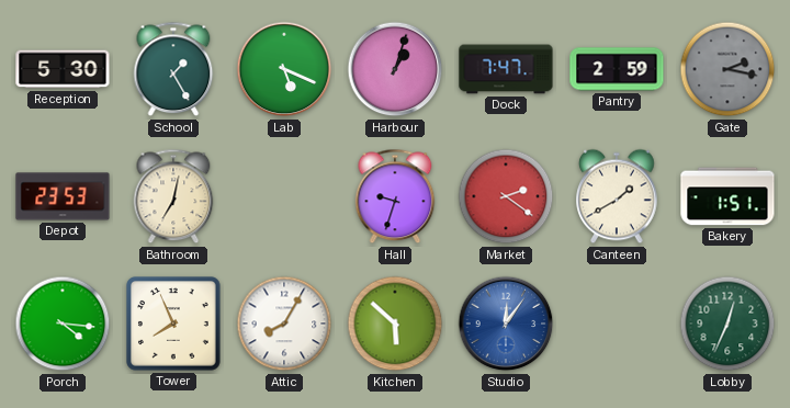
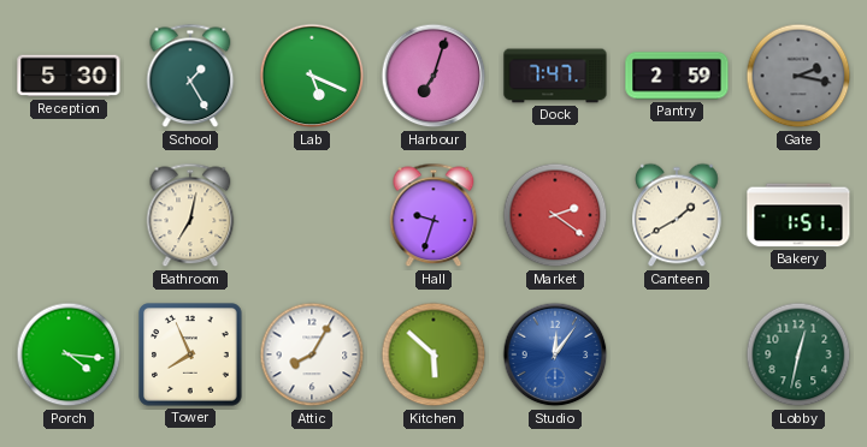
Harbour: 1:03 -> 7:03
Depot: 23:53 -> none
Lobby: 12:34 -> 12:32
